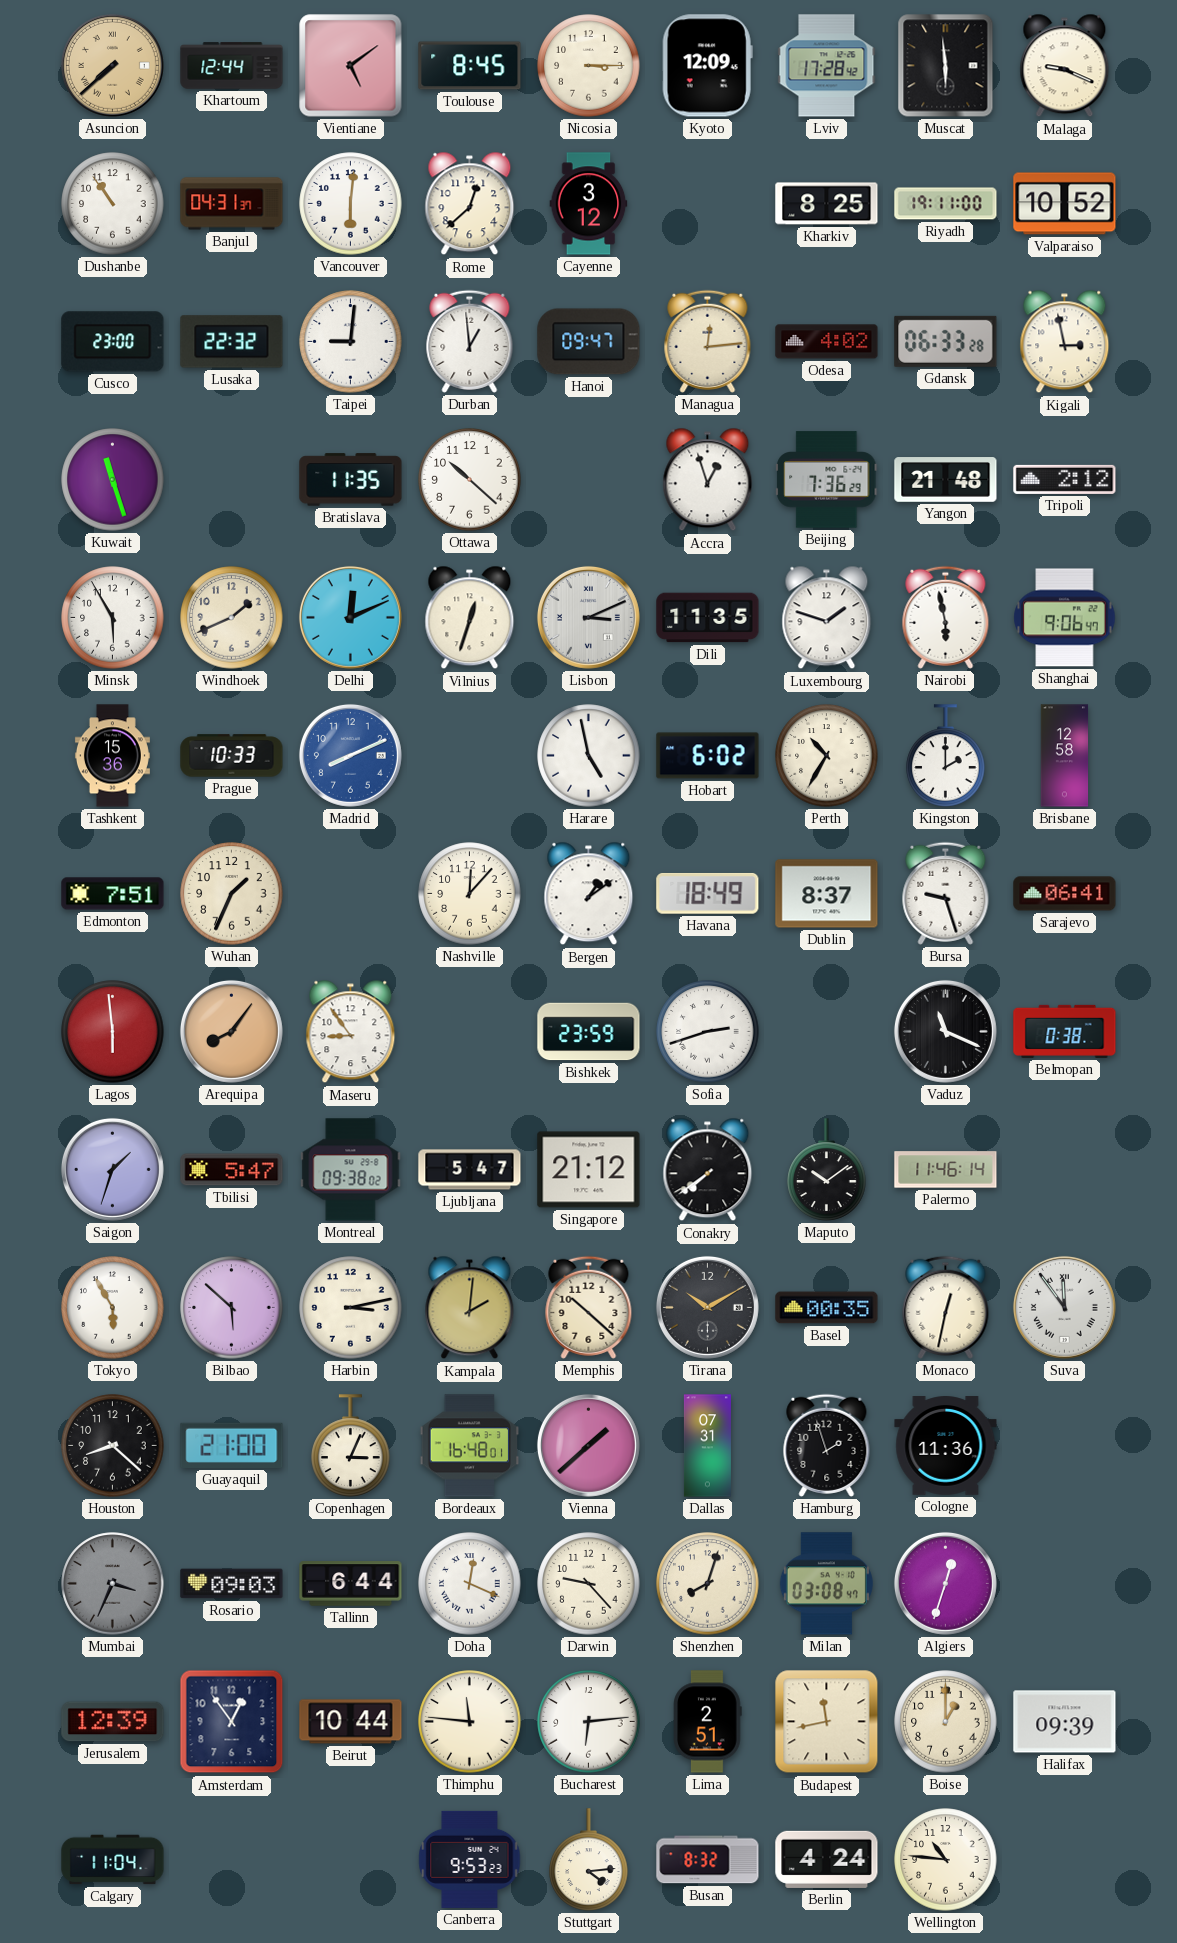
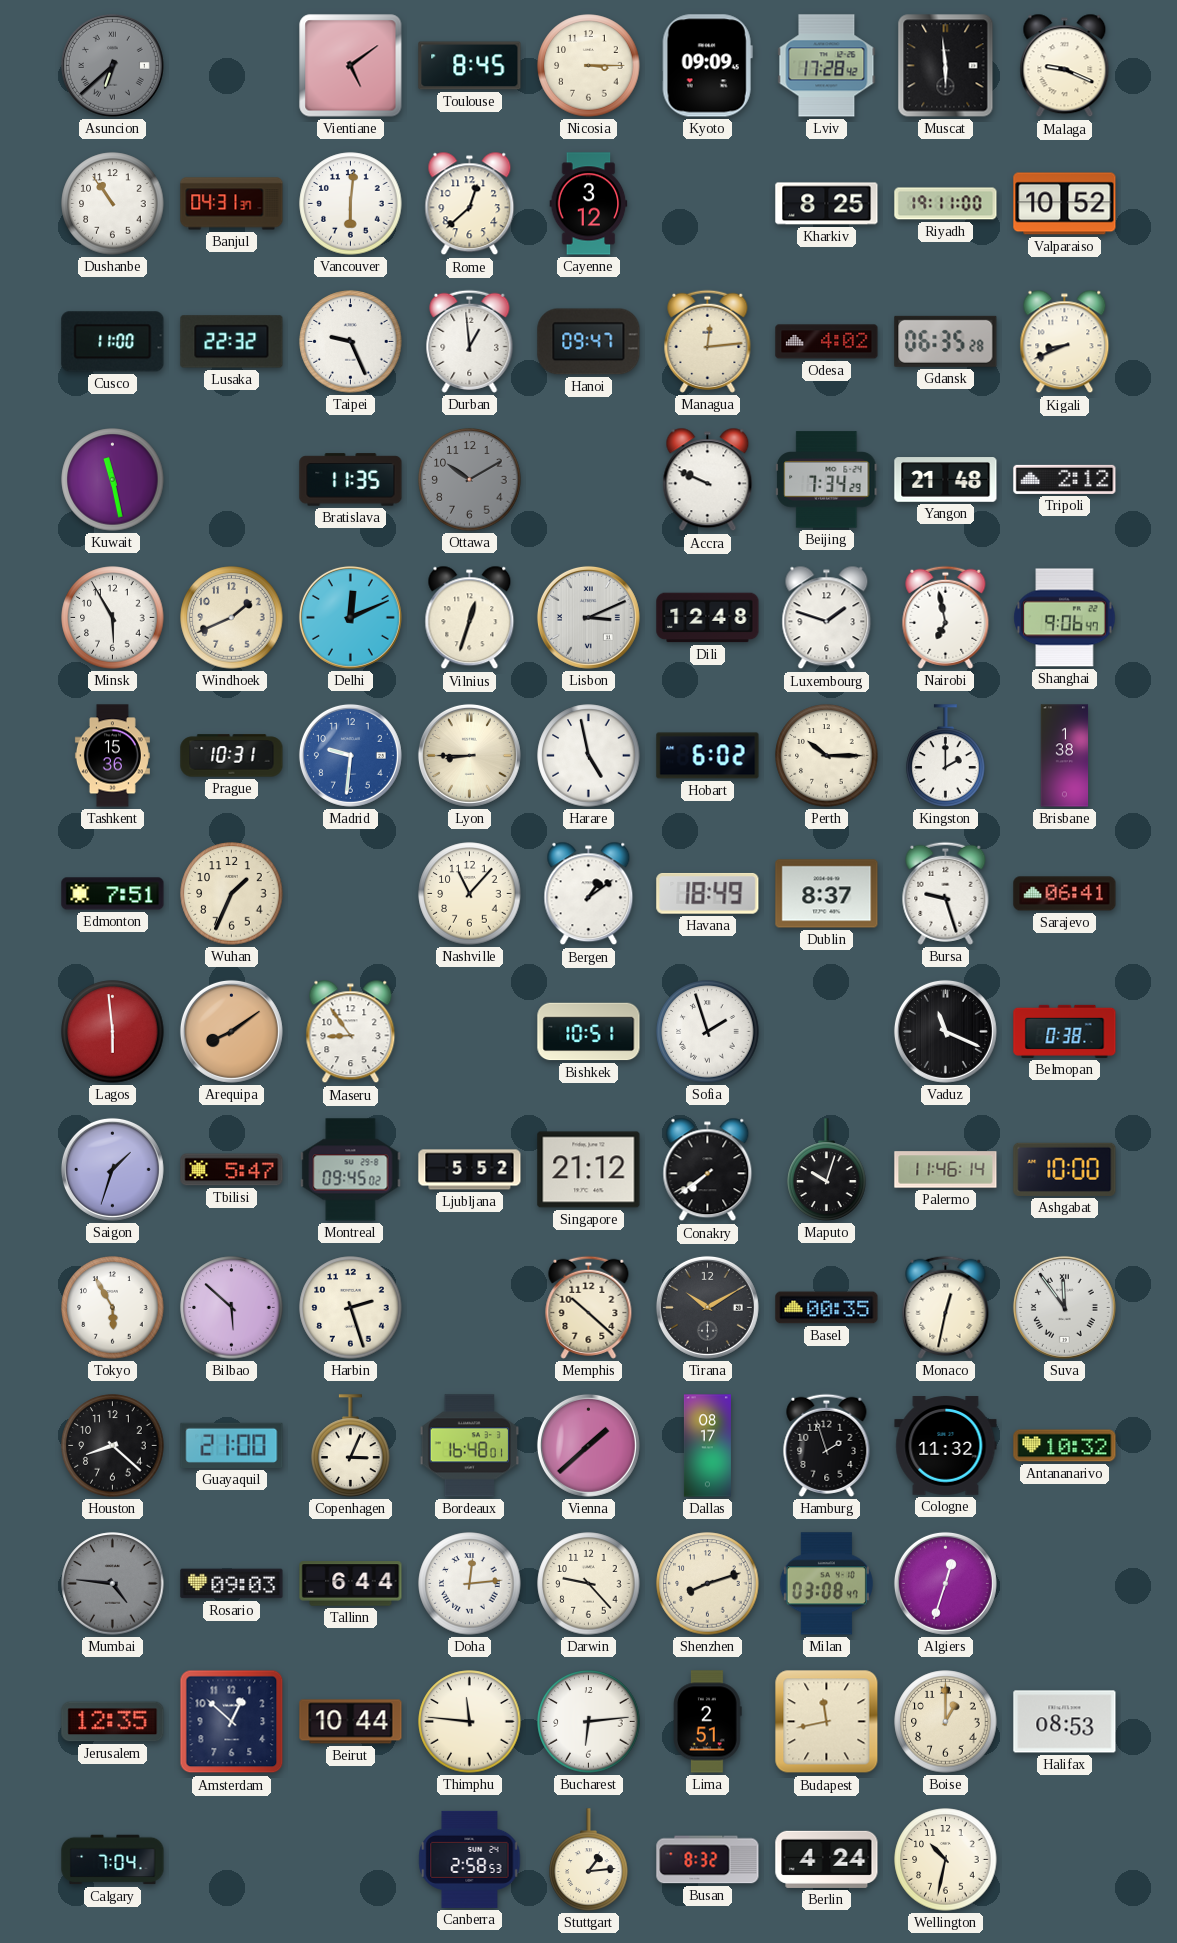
Asuncion: 7:38 -> 6:38
Asuncion dial: champagne -> grey
Khartoum: 12:44 -> none
Kyoto: 12:09 -> 09:09
Cusco: 23:00 -> 11:00
Taipei: 9:01 -> 9:26
Gdansk: 06:33 -> 06:35
Kigali: 2:58 -> 8:41
Kuwait: 11:27 -> 11:28
Ottawa: 10:22 -> 10:10
Ottawa dial: white -> grey
Accra: 12:57 -> 9:49
Beijing: 7:36 -> 7:34
Dili: 11:35 -> 12:48
Nairobi: 5:58 -> 6:58
Prague: 10:33 -> 10:31
Madrid: 8:11 -> 9:31
Lyon: none -> 8:45
Perth: 10:35 -> 10:15
Brisbane: 12:58 -> 1:38
Nashville: 12:07 -> 11:07
Arequipa: 8:06 -> 8:09
Bishkek: 23:59 -> 10:51
Sofia: 2:42 -> 1:57
Montreal: 09:38 -> 09:45
Ljubljana: 5:47 -> 5:52
Maputo: 10:09 -> 10:03
Ashgabat: none -> 10:00
Harbin: 3:13 -> 2:27
Kampala: 2:01 -> none
Dallas: 07:31 -> 08:17
Cologne: 11:36 -> 11:32
Antananarivo: none -> 10:32
Mumbai: 3:34 -> 4:46
Doha: 12:19 -> 12:14
Shenzhen: 8:03 -> 8:12
Jerusalem: 12:39 -> 12:35
Amsterdam: 12:54 -> 12:52
Halifax: 09:39 -> 08:53
Calgary: 11:04 -> 7:04
Canberra: 9:53 -> 2:58
Stuttgart: 4:14 -> 1:14
Wellington: 10:46 -> 10:32
